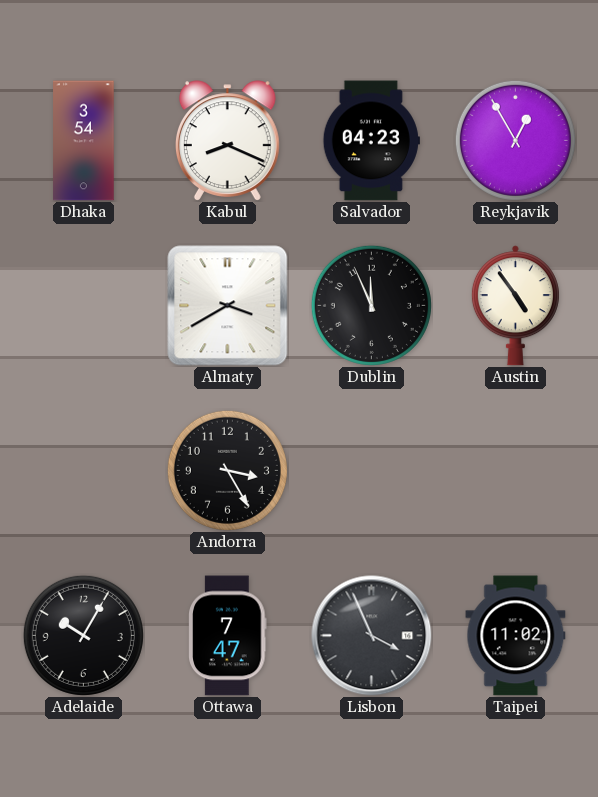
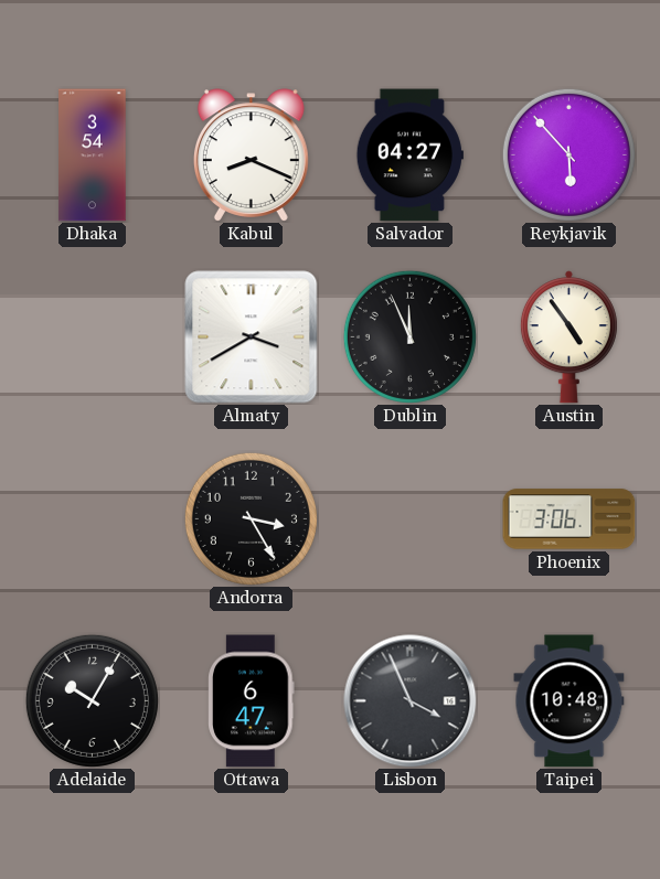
Salvador: 04:23 -> 04:27
Reykjavik: 12:55 -> 5:53
Phoenix: none -> 3:06
Ottawa: 7:47 -> 6:47
Taipei: 11:02 -> 10:48
